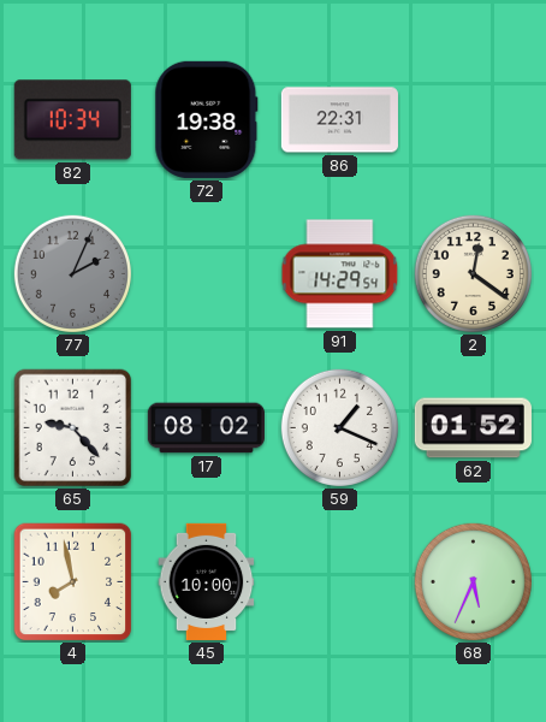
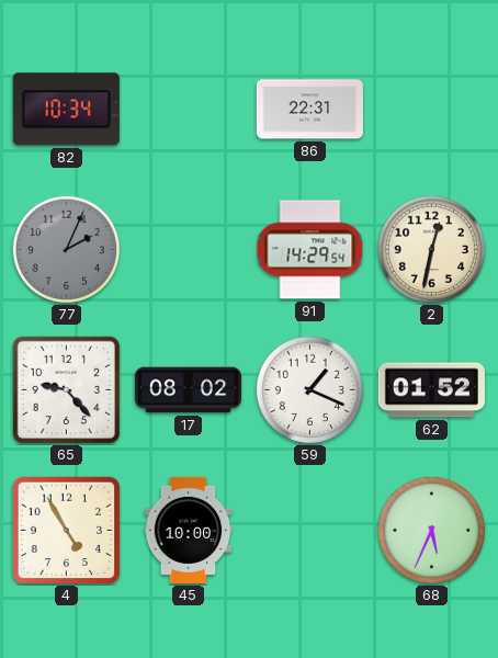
72: 19:38 -> none
2: 12:21 -> 12:32
4: 7:58 -> 4:55
